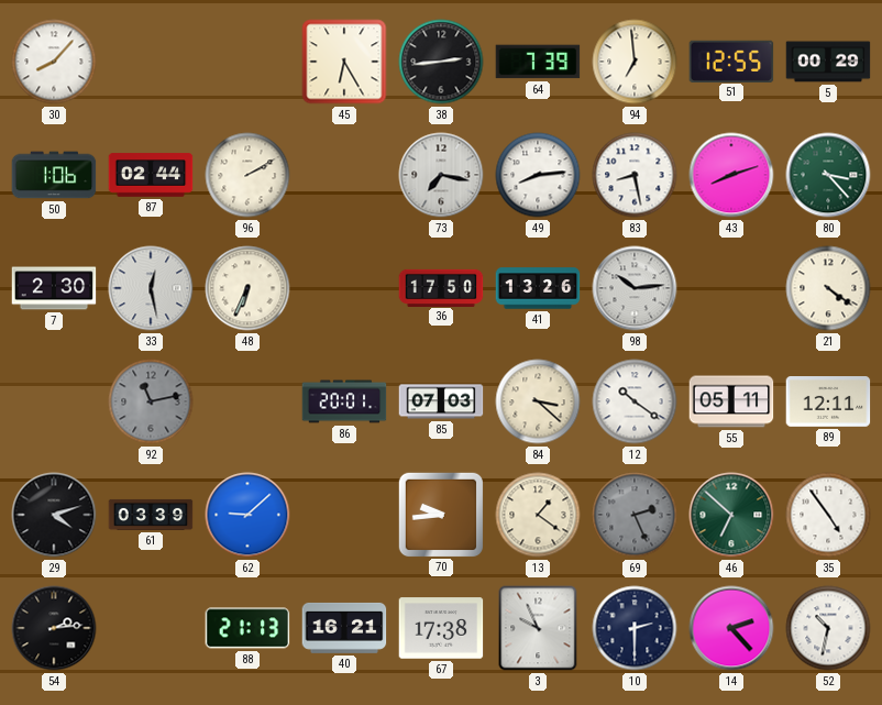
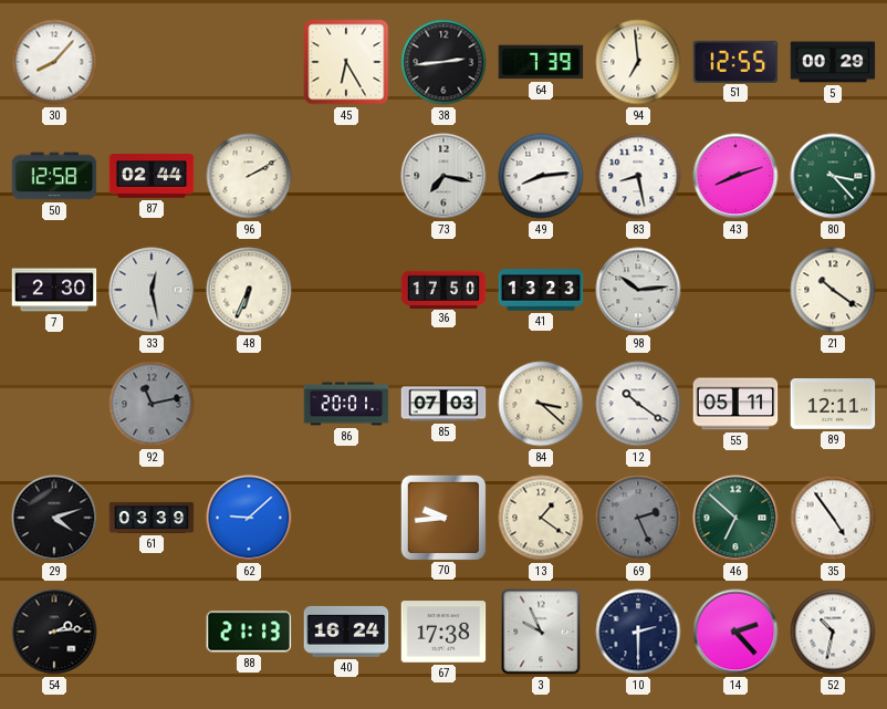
50: 1:06 -> 12:58
41: 13:26 -> 13:23
21: 4:21 -> 10:21
40: 16:21 -> 16:24
